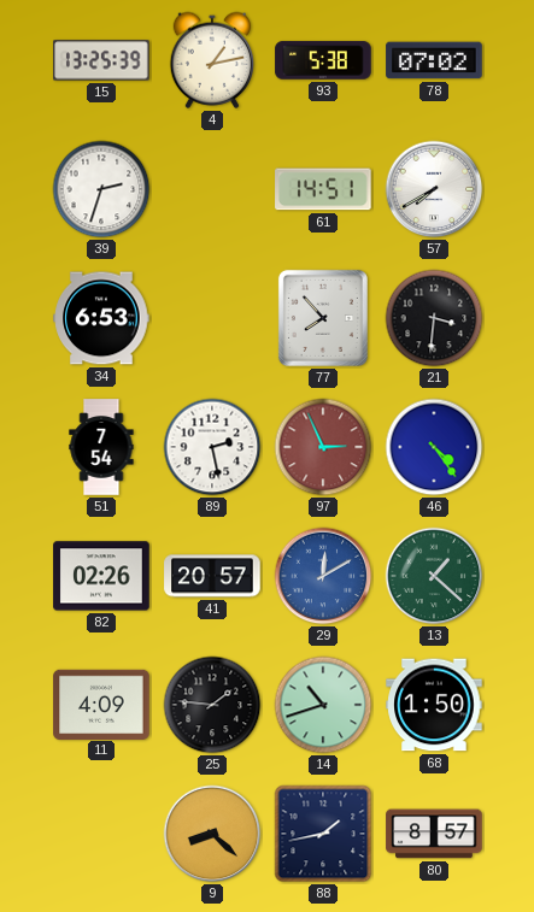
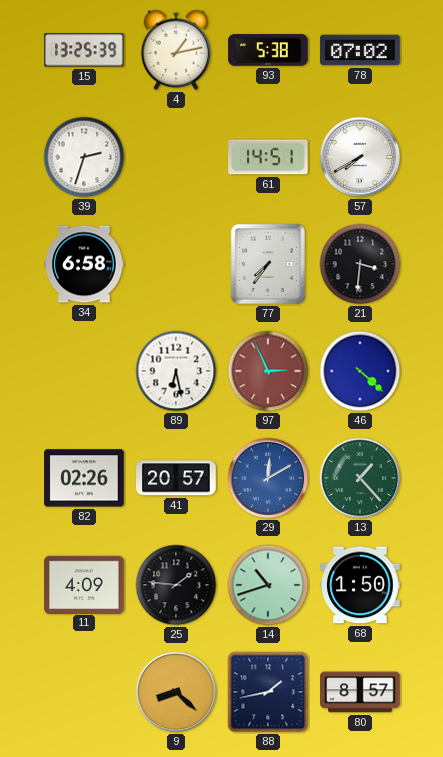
34: 6:53 -> 6:58
77: 7:53 -> 7:36
51: 7:54 -> none
89: 2:28 -> 6:28
46: 4:24 -> 4:22
13: 1:22 -> 1:23
